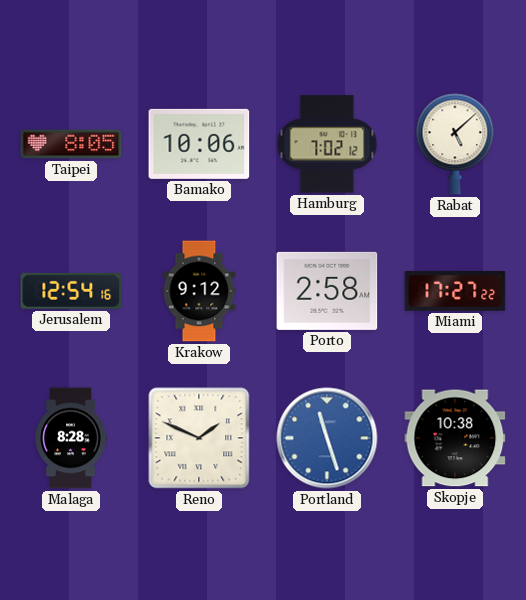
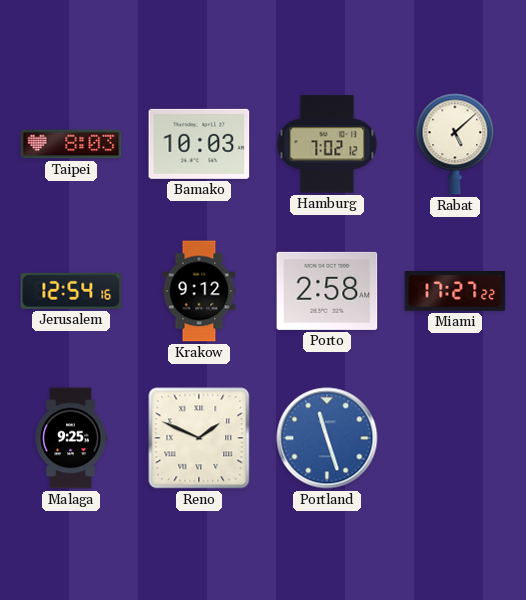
Taipei: 8:05 -> 8:03
Bamako: 10:06 -> 10:03
Malaga: 8:28 -> 9:25
Skopje: 10:38 -> none
